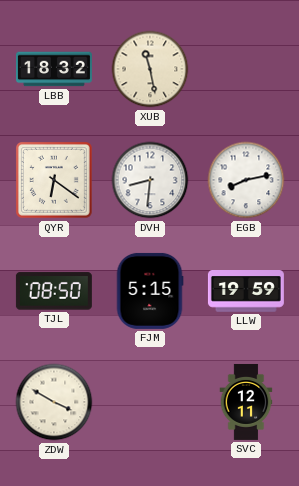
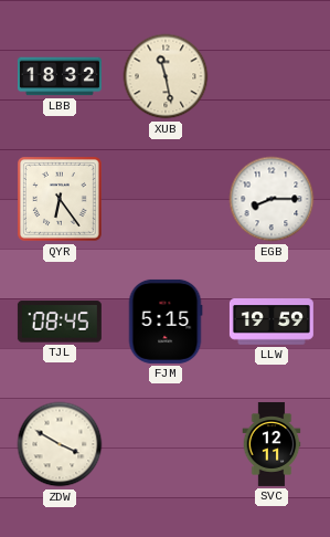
QYR: 6:21 -> 6:24
DVH: 8:31 -> none
EGB: 8:13 -> 8:15
TJL: 08:50 -> 08:45
